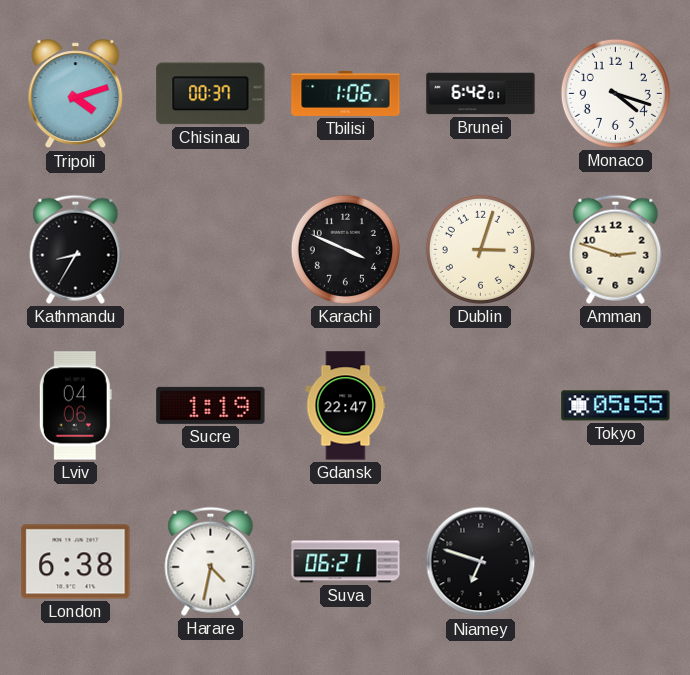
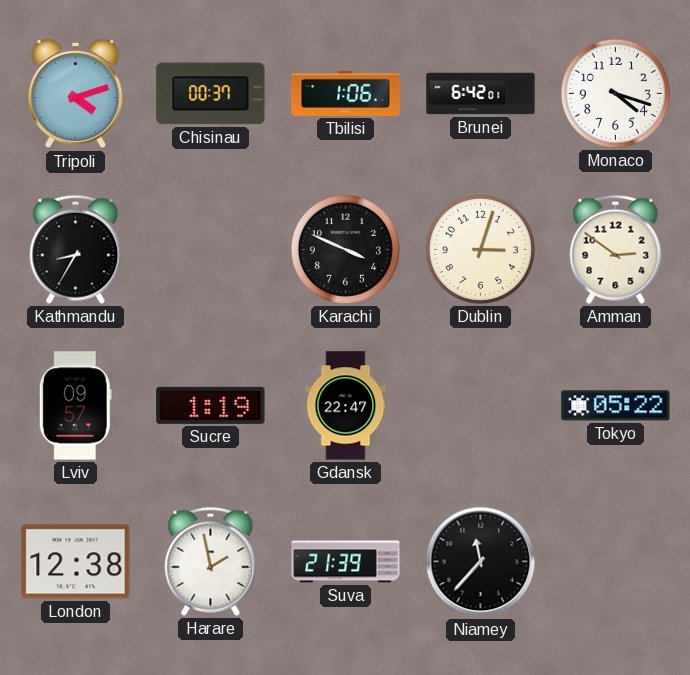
Amman: 2:48 -> 2:51
Lviv: 04:06 -> 09:57
Tokyo: 05:55 -> 05:22
London: 6:38 -> 12:38
Harare: 4:32 -> 1:58
Suva: 06:21 -> 21:39
Niamey: 6:48 -> 11:37
